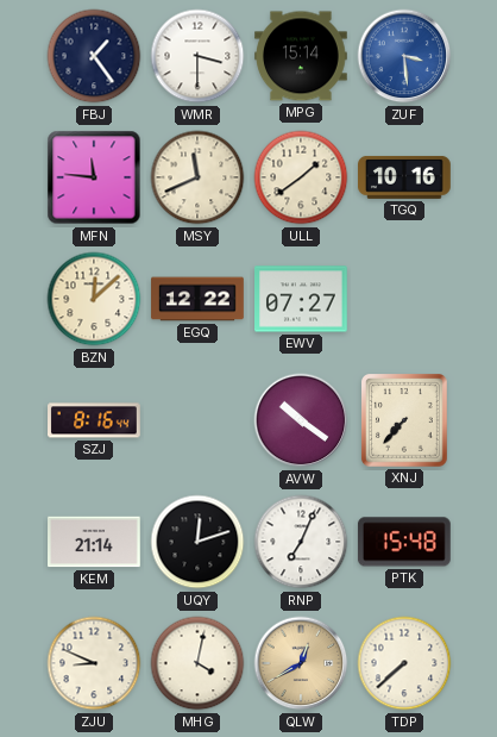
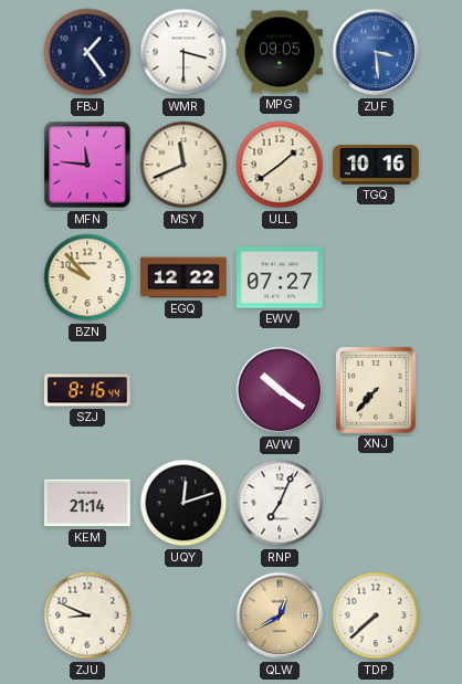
MPG: 15:14 -> 09:05
BZN: 12:08 -> 9:53
PTK: 15:48 -> none
MHG: 4:02 -> none
